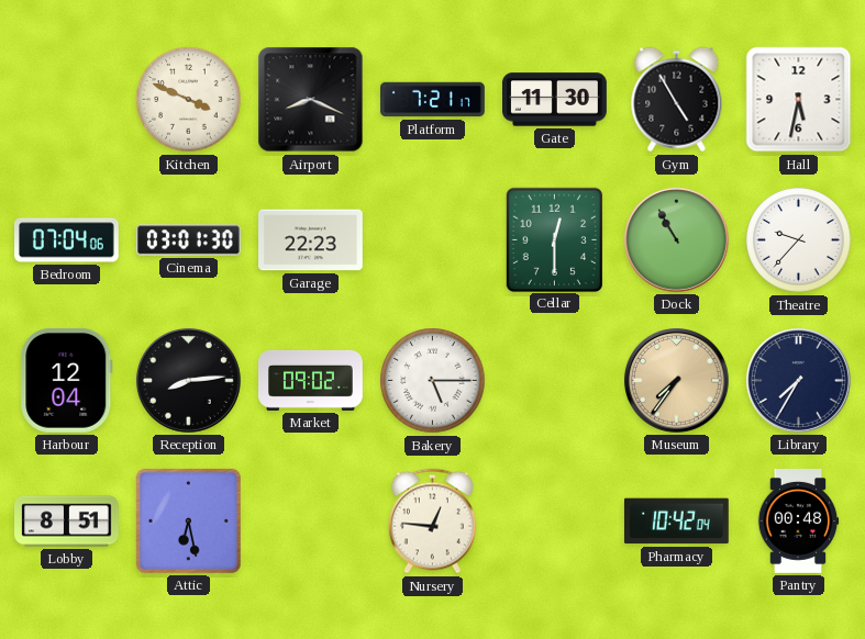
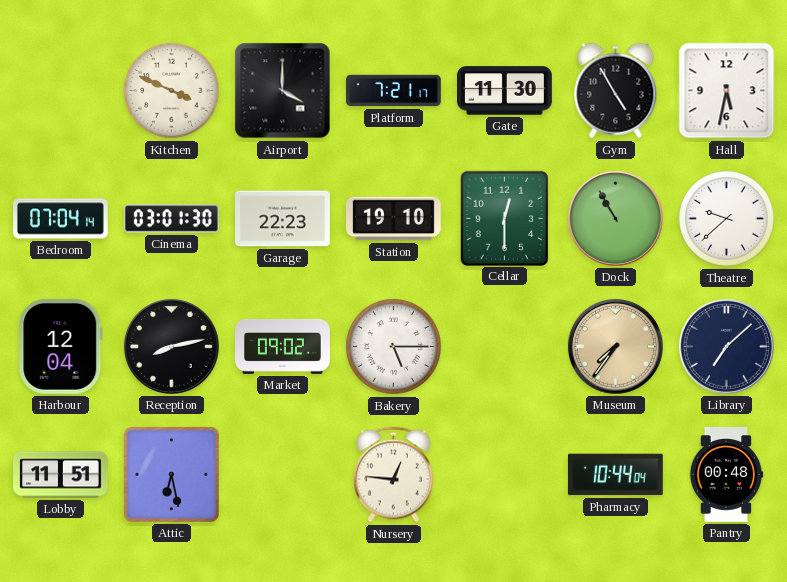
Airport: 8:19 -> 4:00
Bedroom: 07:04:06 -> 07:04:14
Station: none -> 19:10
Theatre: 9:37 -> 9:38
Reception: 8:14 -> 8:13
Library: 7:35 -> 7:08
Lobby: 8:51 -> 11:51
Pharmacy: 10:42 -> 10:44
